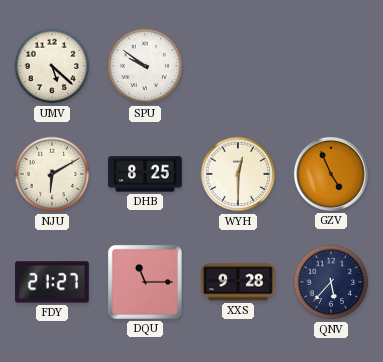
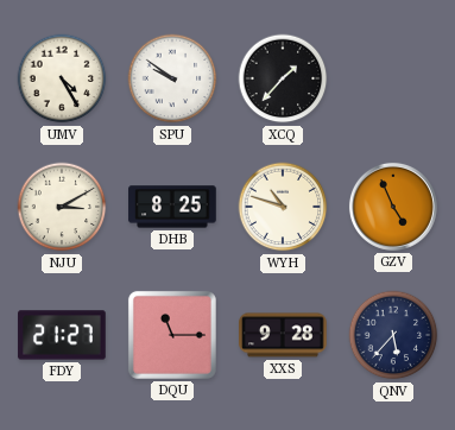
UMV: 5:22 -> 4:25
XCQ: none -> 1:37
NJU: 6:10 -> 3:10
WYH: 12:30 -> 10:48
